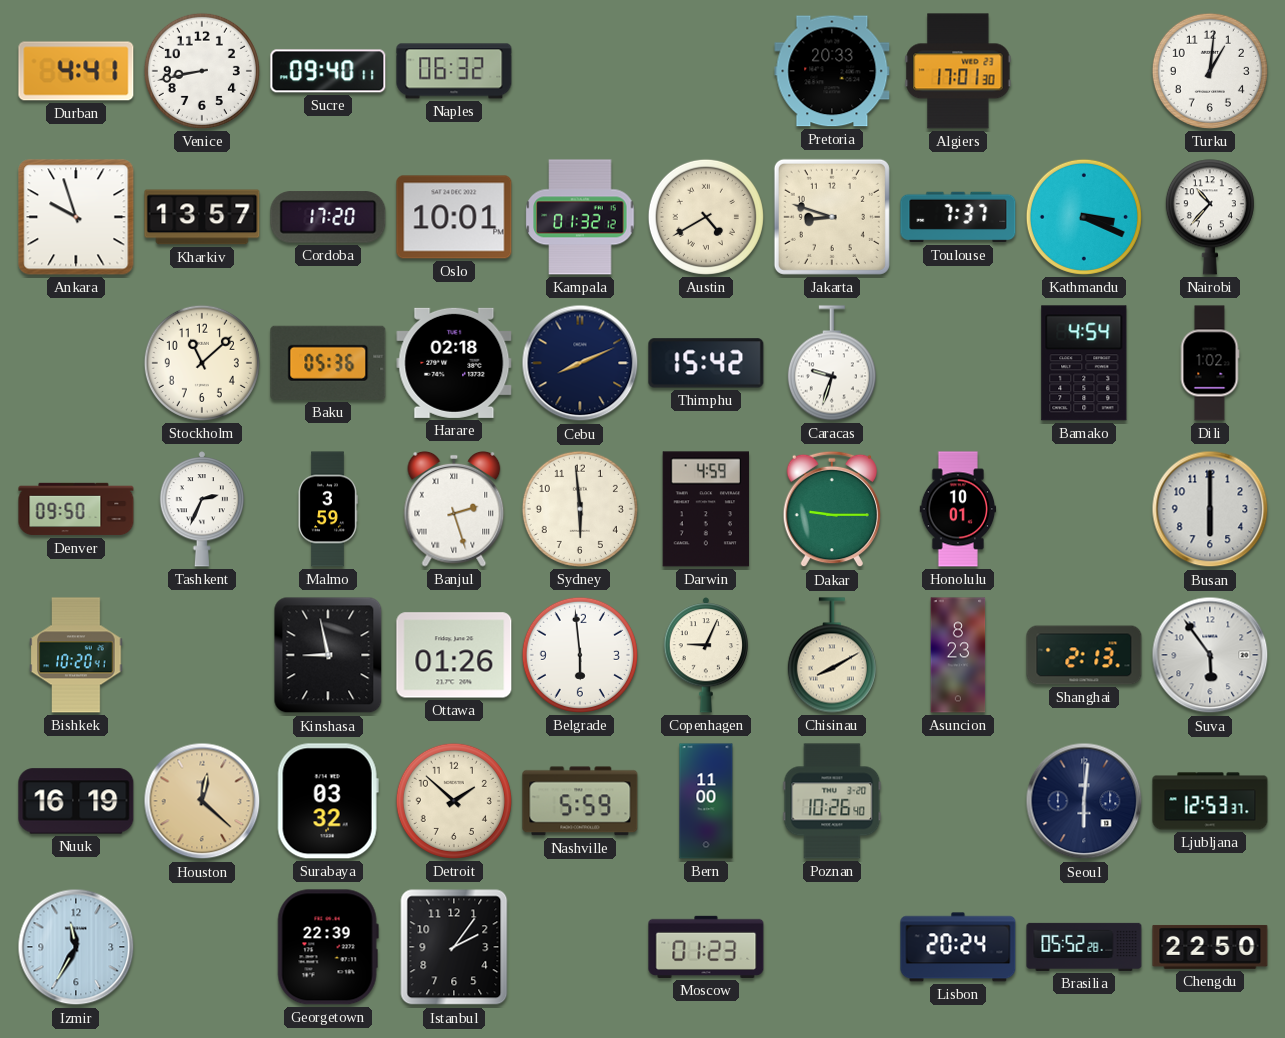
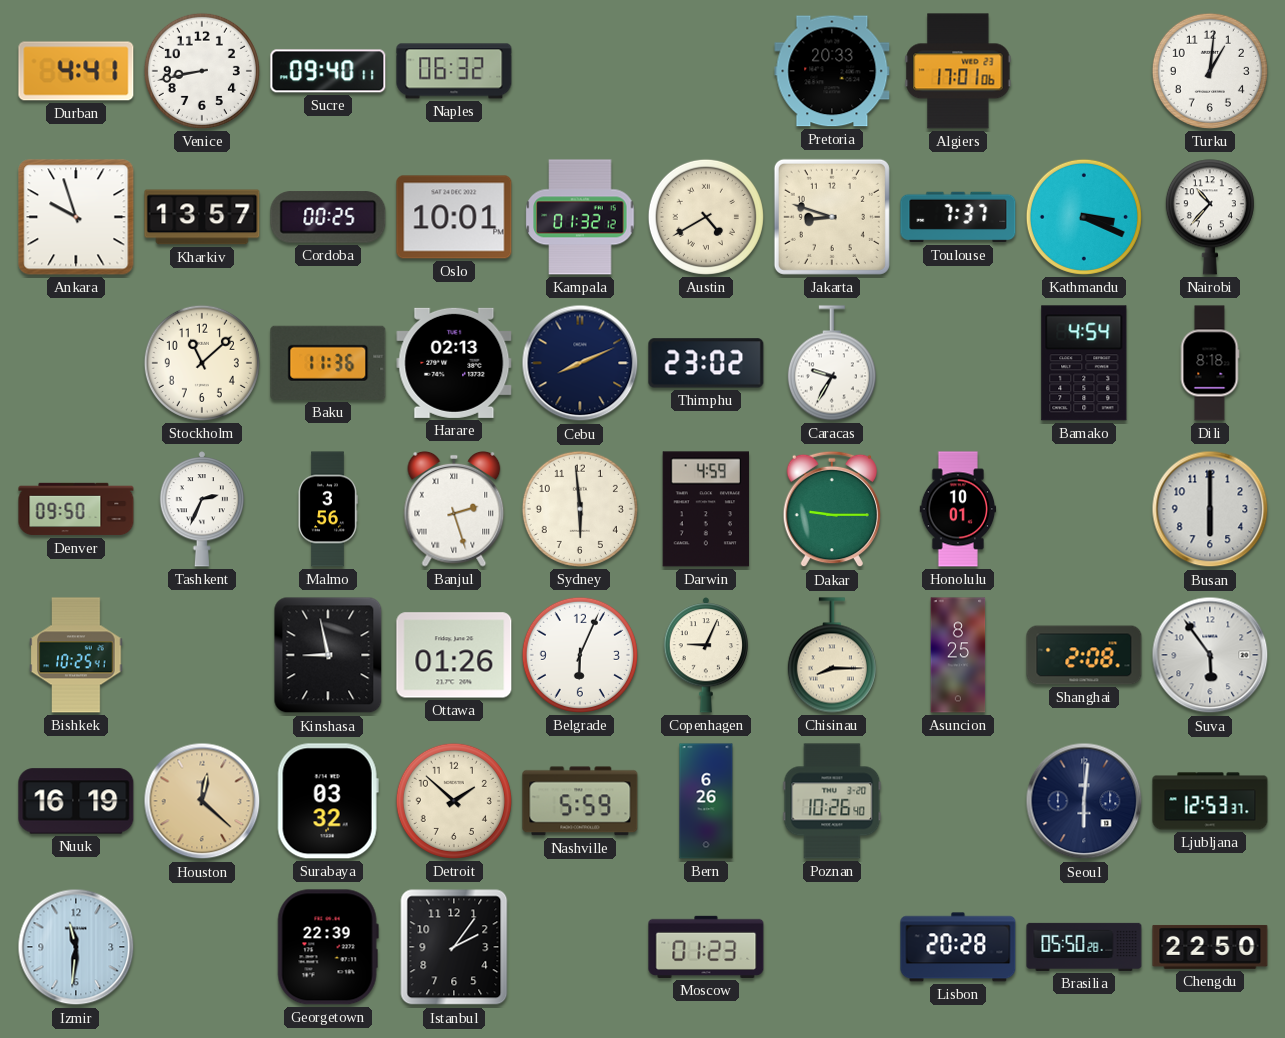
Algiers: 17:01:30 -> 17:01:06
Cordoba: 17:20 -> 00:25
Baku: 05:36 -> 11:36
Harare: 02:18 -> 02:13
Thimphu: 15:42 -> 23:02
Caracas: 9:33 -> 9:35
Dili: 1:02 -> 8:18
Malmo: 3:59 -> 3:56
Bishkek: 10:20 -> 10:25
Belgrade: 5:59 -> 6:04
Chisinau: 8:10 -> 8:15
Asuncion: 8:23 -> 8:25
Shanghai: 2:13 -> 2:08
Bern: 11:00 -> 6:26
Izmir: 11:35 -> 11:31
Lisbon: 20:24 -> 20:28
Brasilia: 05:52 -> 05:50
